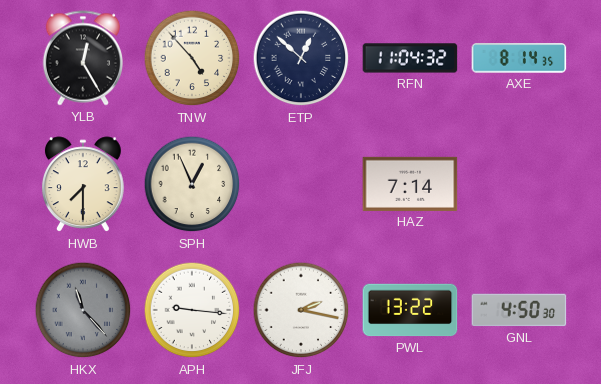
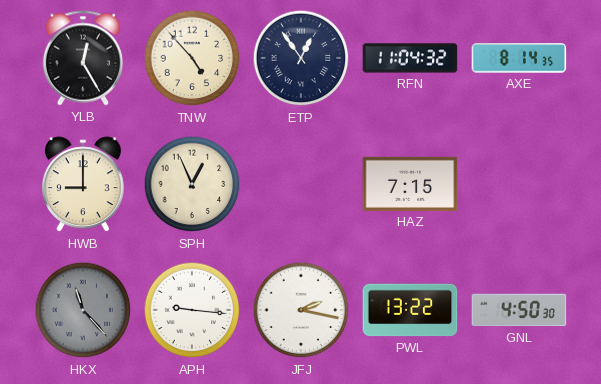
ETP: 12:52 -> 12:54
HWB: 7:30 -> 9:00
HAZ: 7:14 -> 7:15
